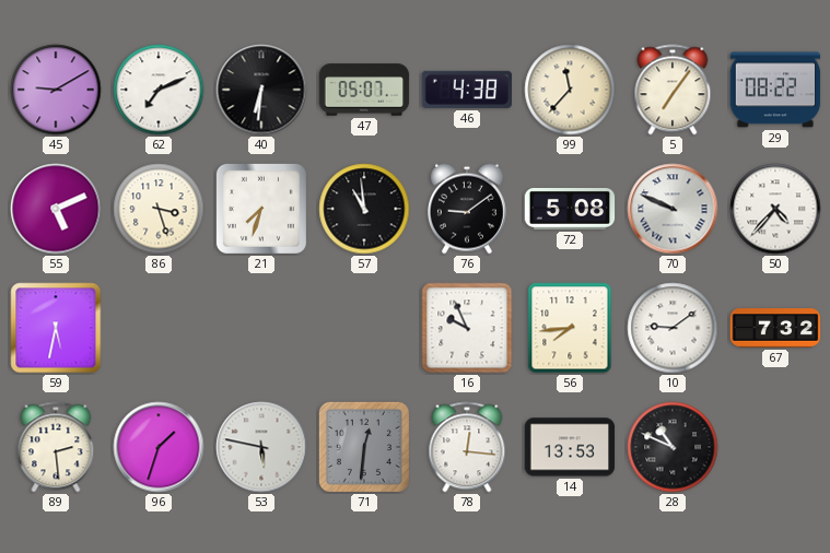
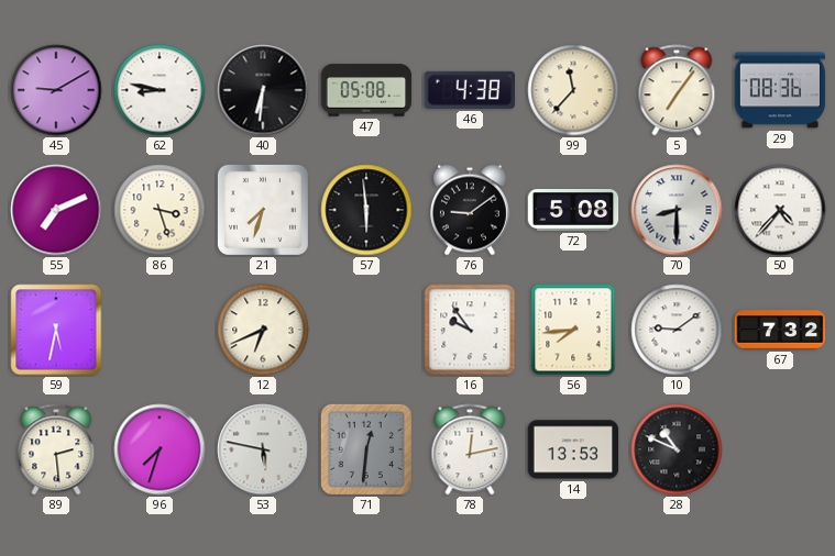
62: 7:11 -> 8:47
47: 05:07 -> 05:08
29: 08:22 -> 08:36
55: 5:11 -> 7:11
57: 10:59 -> 5:59
70: 9:49 -> 8:30
12: none -> 6:41
16: 9:56 -> 9:54
96: 1:33 -> 7:33
78: 12:16 -> 12:13
